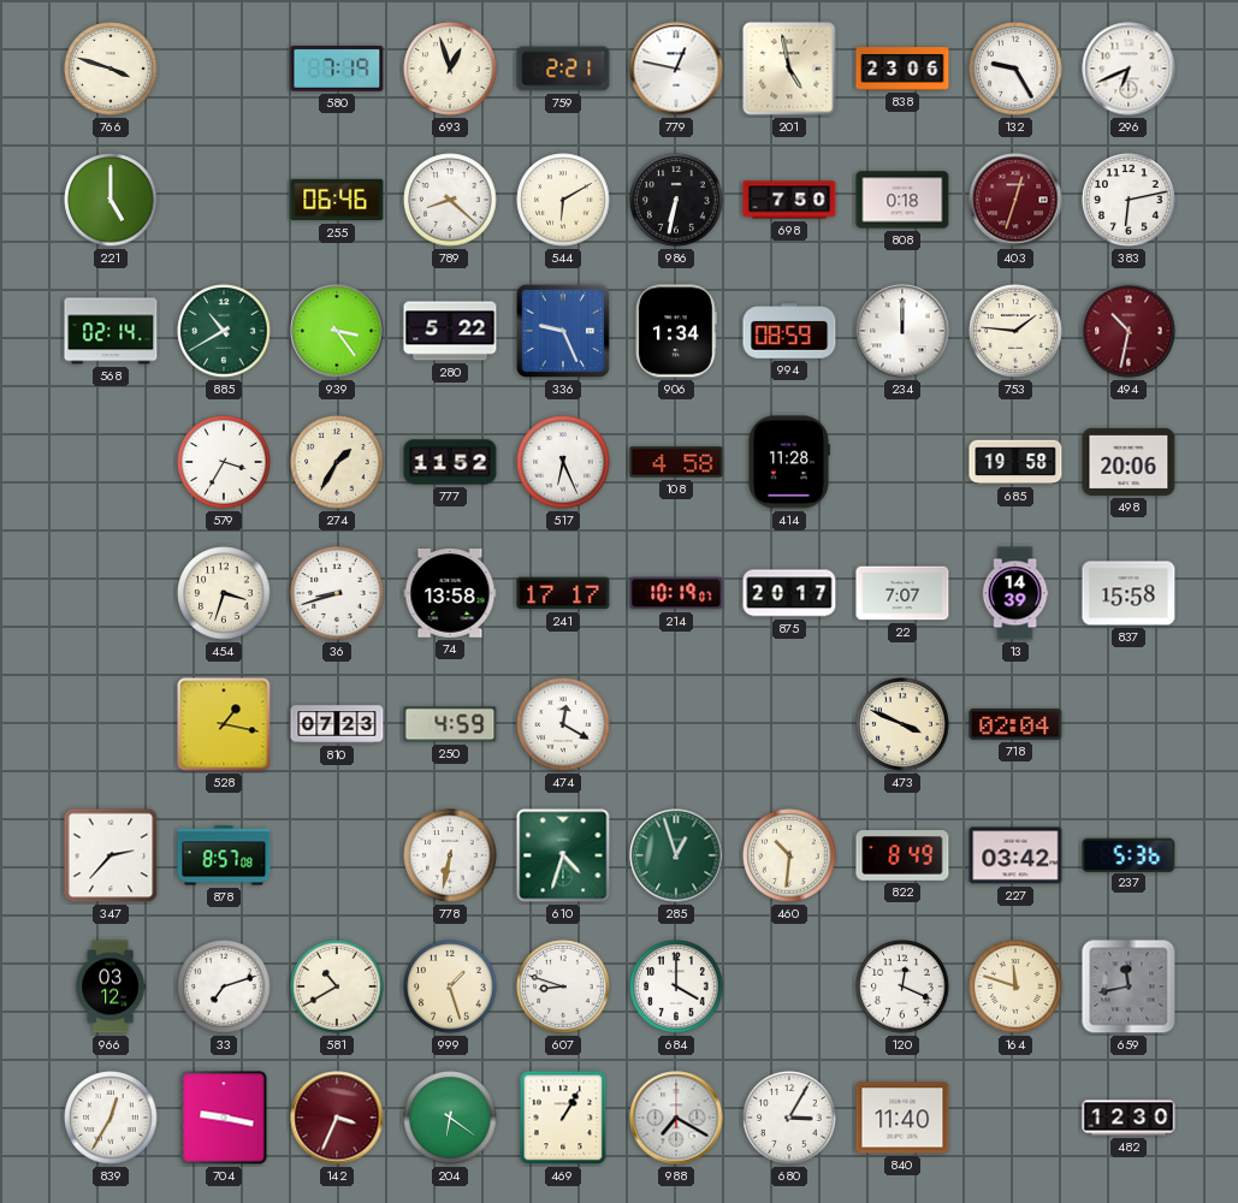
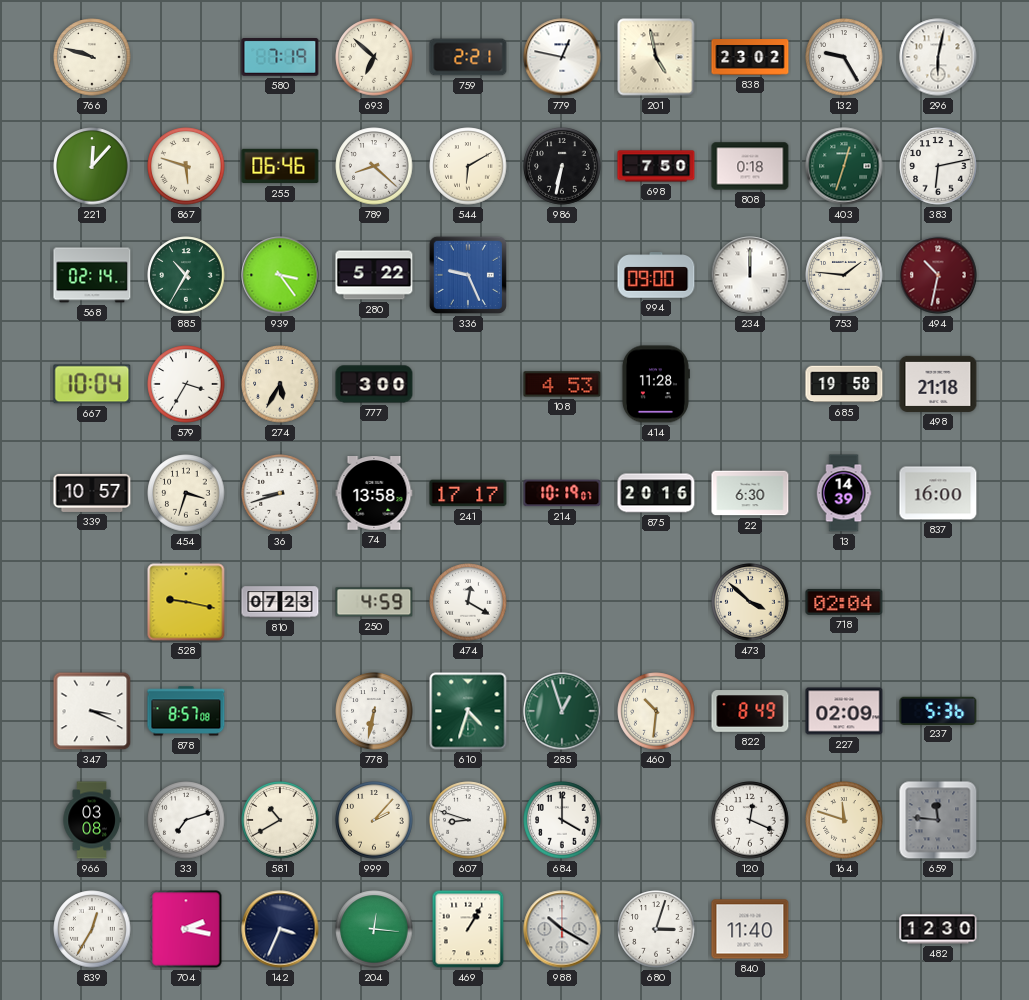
766: 3:48 -> 9:48
693: 12:57 -> 6:52
838: 23:06 -> 23:02
296: 6:41 -> 6:02
221: 5:00 -> 12:07
867: none -> 5:48
403 dial: burgundy -> green
885: 10:40 -> 10:35
906: 1:34 -> none
994: 08:59 -> 09:00
667: none -> 10:04
274: 1:35 -> 5:35
777: 11:52 -> 3:00
517: 6:26 -> none
108: 4:58 -> 4:53
498: 20:06 -> 21:18
339: none -> 10:57
875: 20:17 -> 20:16
22: 7:07 -> 6:30
837: 15:58 -> 16:00
528: 1:17 -> 9:17
473: 3:49 -> 3:52
347: 2:37 -> 3:19
227: 03:42 -> 02:09
966: 03:12 -> 03:08
999: 1:27 -> 2:07
659: 11:43 -> 11:46
704: 9:17 -> 2:17
142 dial: burgundy -> navy
204: 6:21 -> 12:16
988: 7:20 -> 10:20
680: 3:05 -> 3:03
